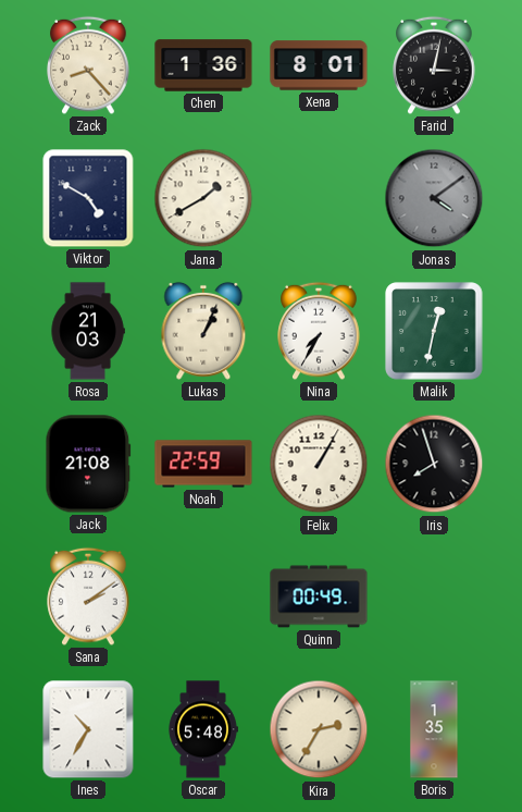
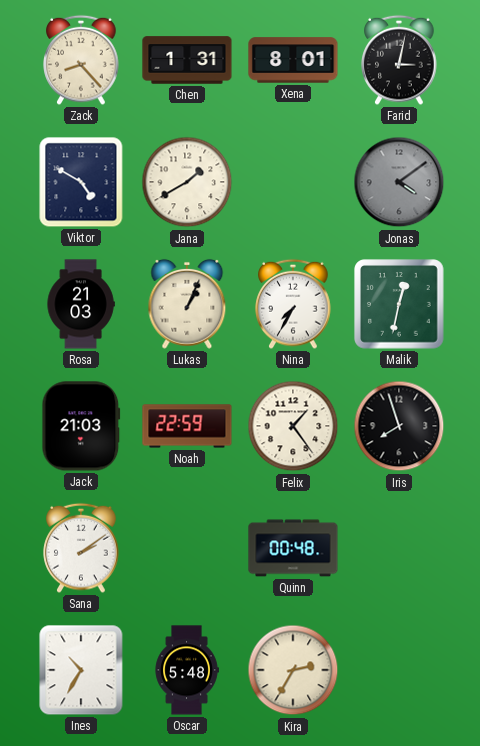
Chen: 1:36 -> 1:31
Jack: 21:08 -> 21:03
Felix: 1:05 -> 1:24
Quinn: 00:49 -> 00:48
Boris: 1:35 -> none
